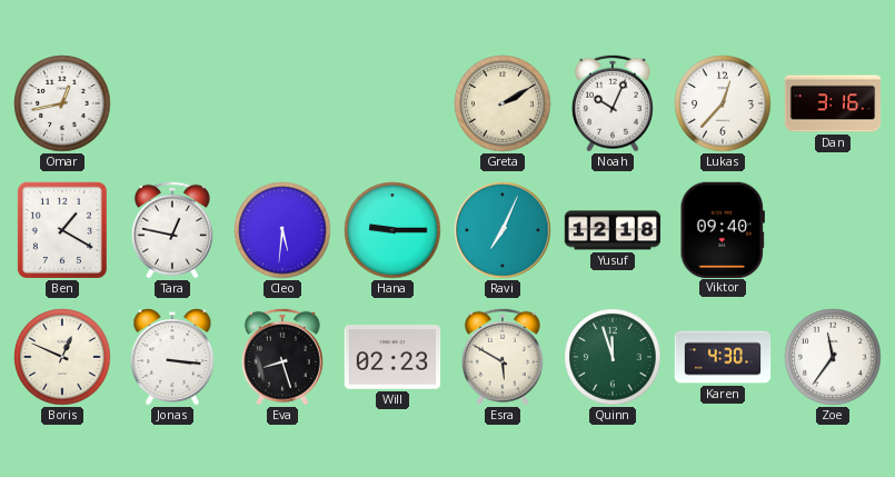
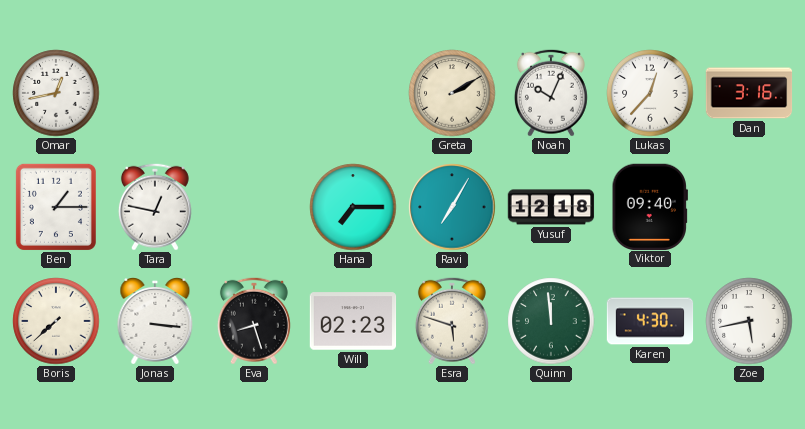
Ben: 1:20 -> 1:15
Cleo: 5:31 -> none
Hana: 9:15 -> 7:15
Ravi: 7:04 -> 7:05
Boris: 12:49 -> 7:38
Esra: 5:50 -> 5:48
Quinn: 11:57 -> 11:59
Zoe: 11:36 -> 5:43
